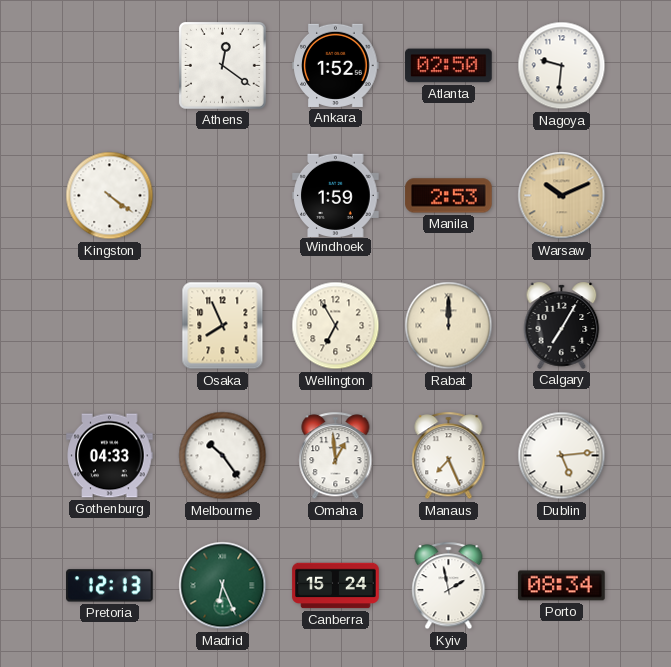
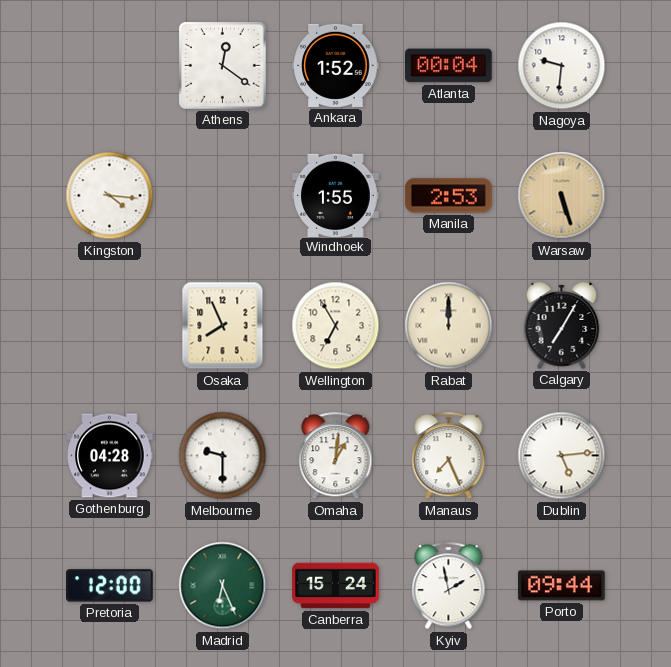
Atlanta: 02:50 -> 00:04
Kingston: 4:21 -> 4:16
Windhoek: 1:59 -> 1:55
Warsaw: 10:11 -> 5:27
Gothenburg: 04:33 -> 04:28
Melbourne: 10:24 -> 9:30
Omaha: 12:59 -> 1:01
Pretoria: 12:13 -> 12:00
Porto: 08:34 -> 09:44
